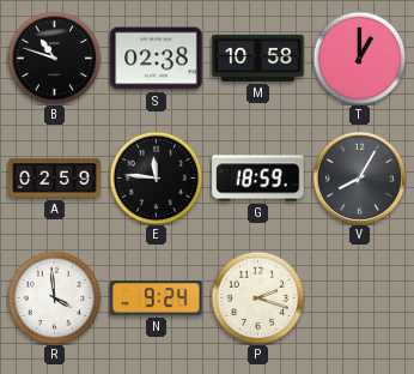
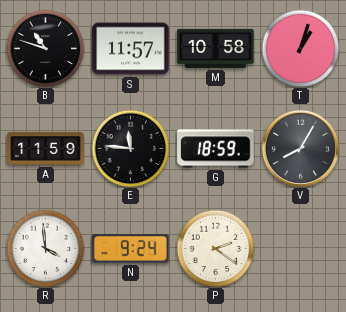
S: 02:38 -> 11:57
T: 1:00 -> 1:03
A: 02:59 -> 11:59
P: 2:18 -> 2:21
